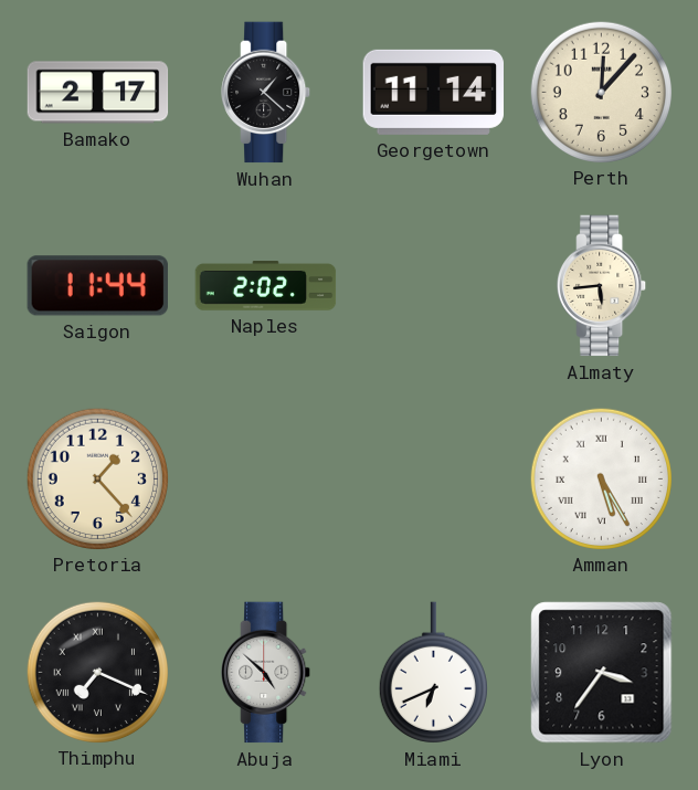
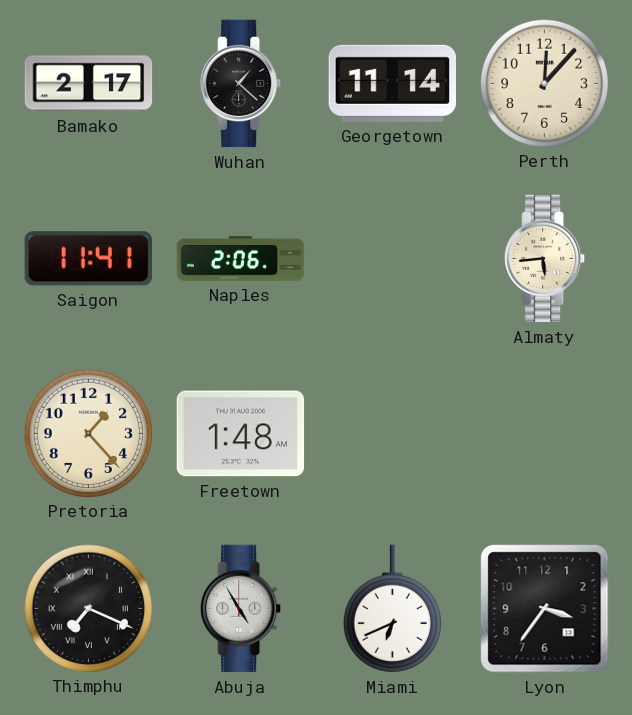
Saigon: 11:44 -> 11:41
Naples: 2:02 -> 2:06
Freetown: none -> 1:48
Amman: 5:25 -> none
Abuja: 4:52 -> 4:55
